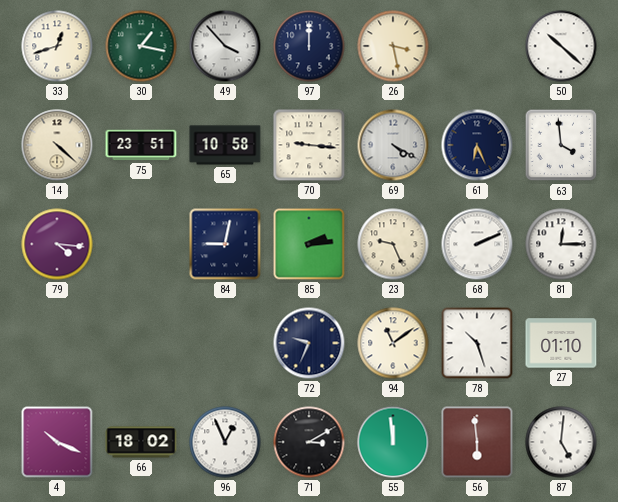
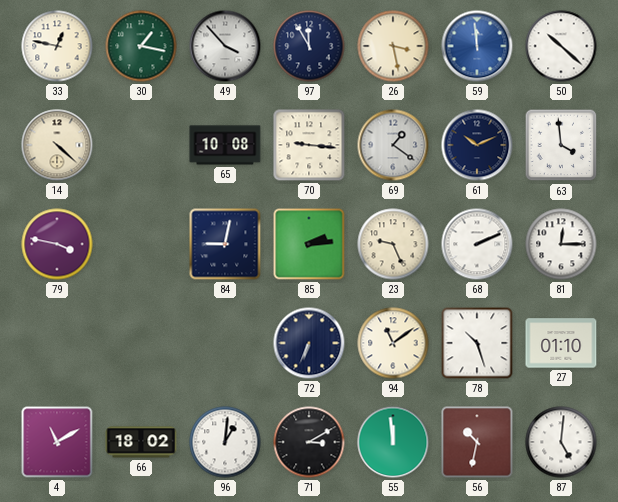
33: 12:42 -> 12:47
97: 12:00 -> 11:55
59: none -> 11:59
75: 23:51 -> none
65: 10:58 -> 10:08
69: 4:20 -> 1:21
61: 6:26 -> 10:11
79: 4:16 -> 3:47
72: 9:34 -> 6:34
4: 10:19 -> 11:10
96: 12:56 -> 1:01
56: 5:59 -> 10:32
